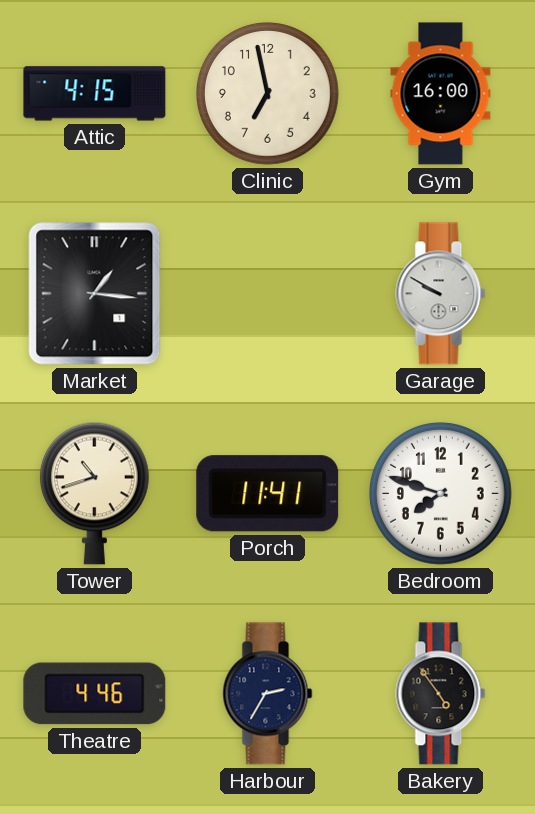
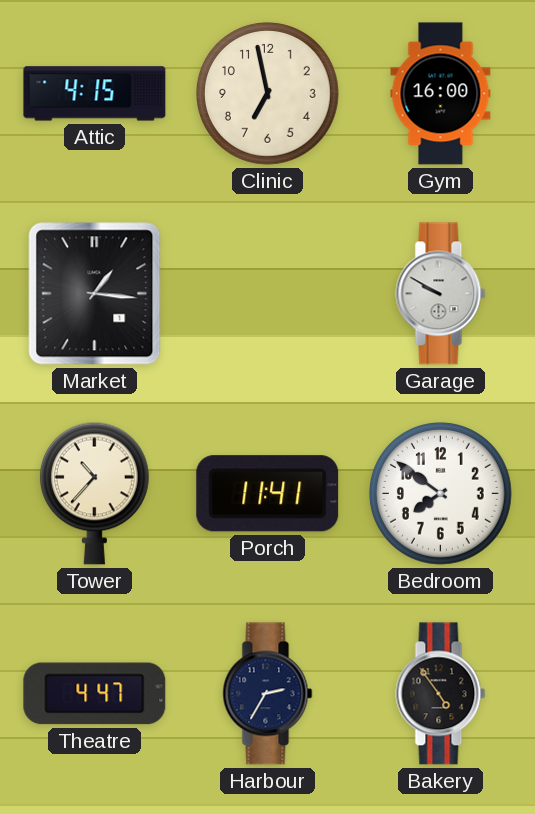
Tower: 10:42 -> 10:37
Bedroom: 7:48 -> 7:51
Theatre: 4:46 -> 4:47
